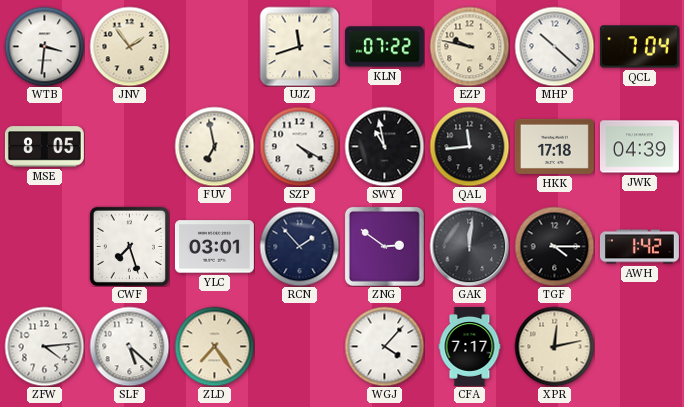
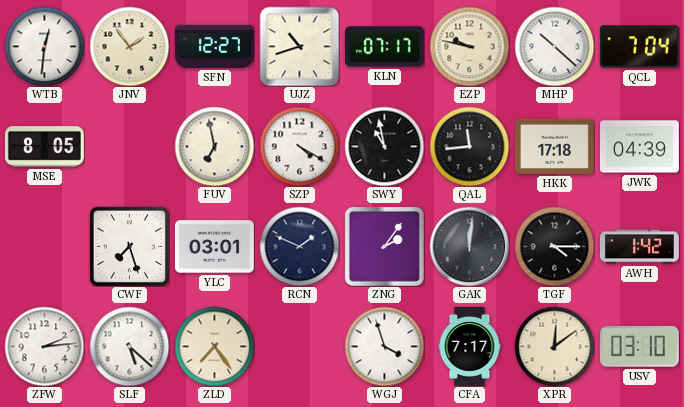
WTB: 3:31 -> 12:31
SFN: none -> 12:27
UJZ: 11:42 -> 10:42
KLN: 07:22 -> 07:17
RCN: 1:53 -> 1:49
ZNG: 2:51 -> 2:06
ZFW: 4:14 -> 2:14
WGJ: 4:07 -> 3:57
XPR: 12:13 -> 12:09
USV: none -> 03:10
